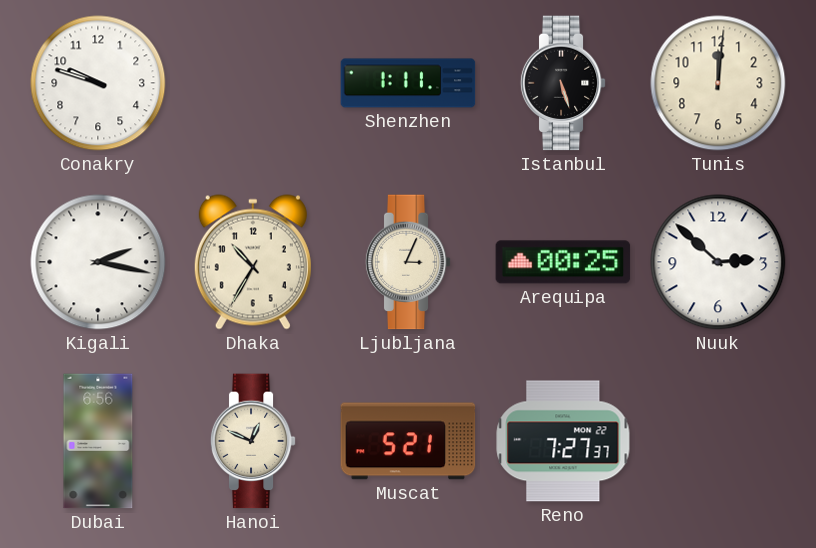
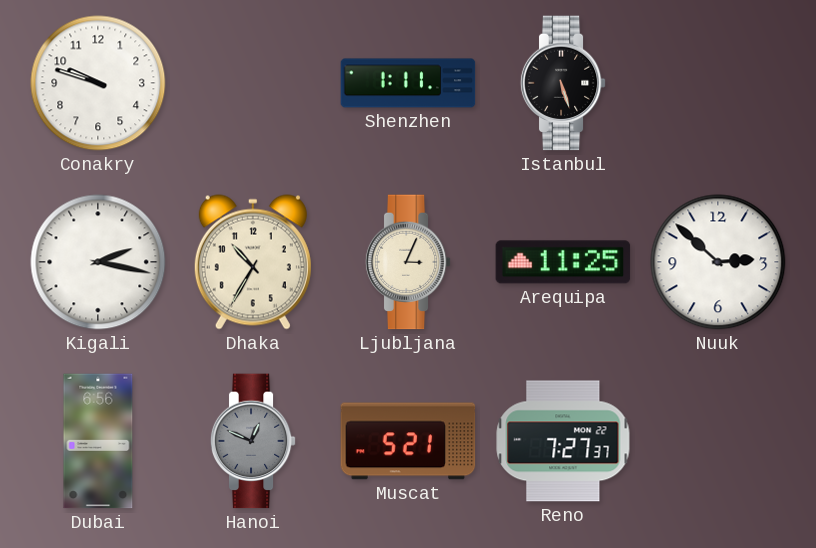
Tunis: 12:01 -> none
Arequipa: 00:25 -> 11:25
Hanoi dial: cream -> grey
